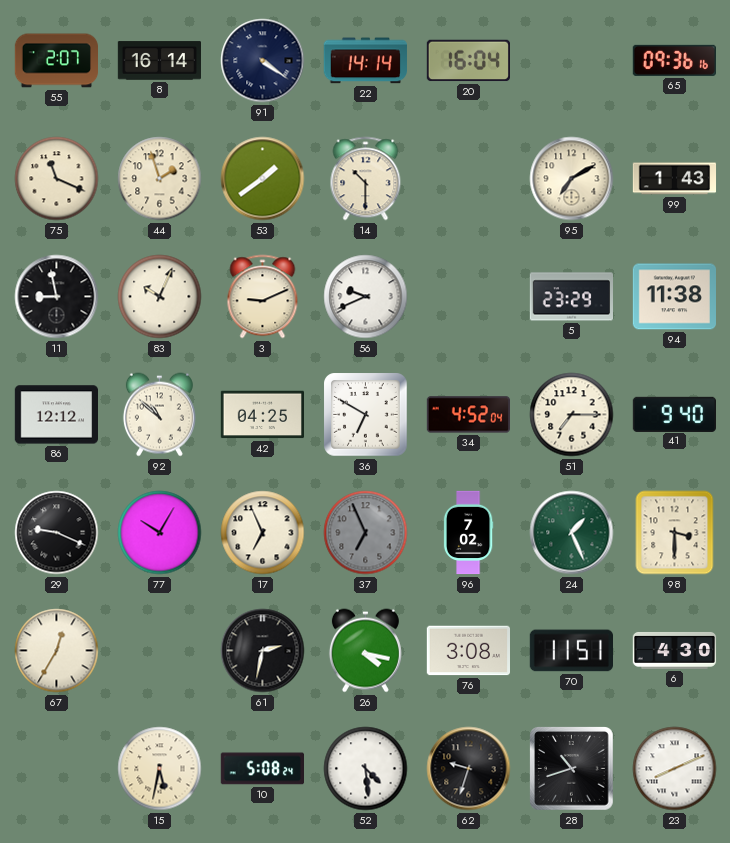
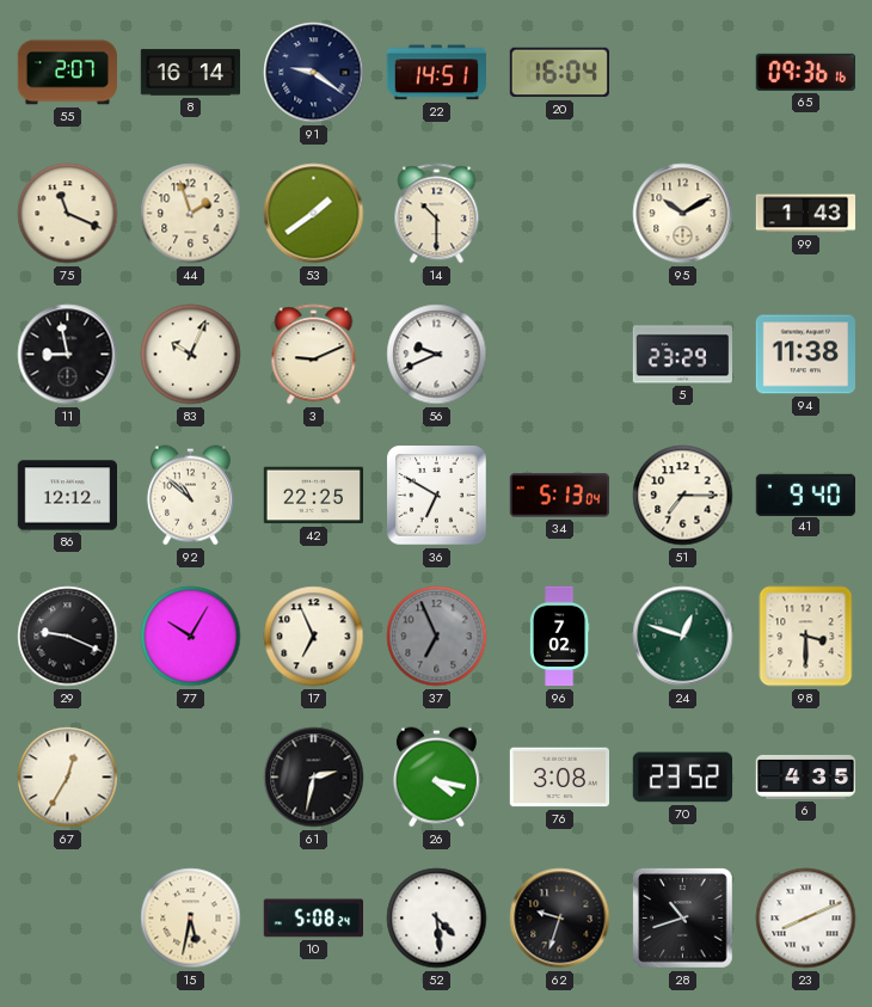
91: 4:21 -> 9:21
22: 14:14 -> 14:51
95: 7:10 -> 10:10
42: 04:25 -> 22:25
34: 4:52 -> 5:13
24: 1:26 -> 12:48
70: 11:51 -> 23:52
6: 4:30 -> 4:35
